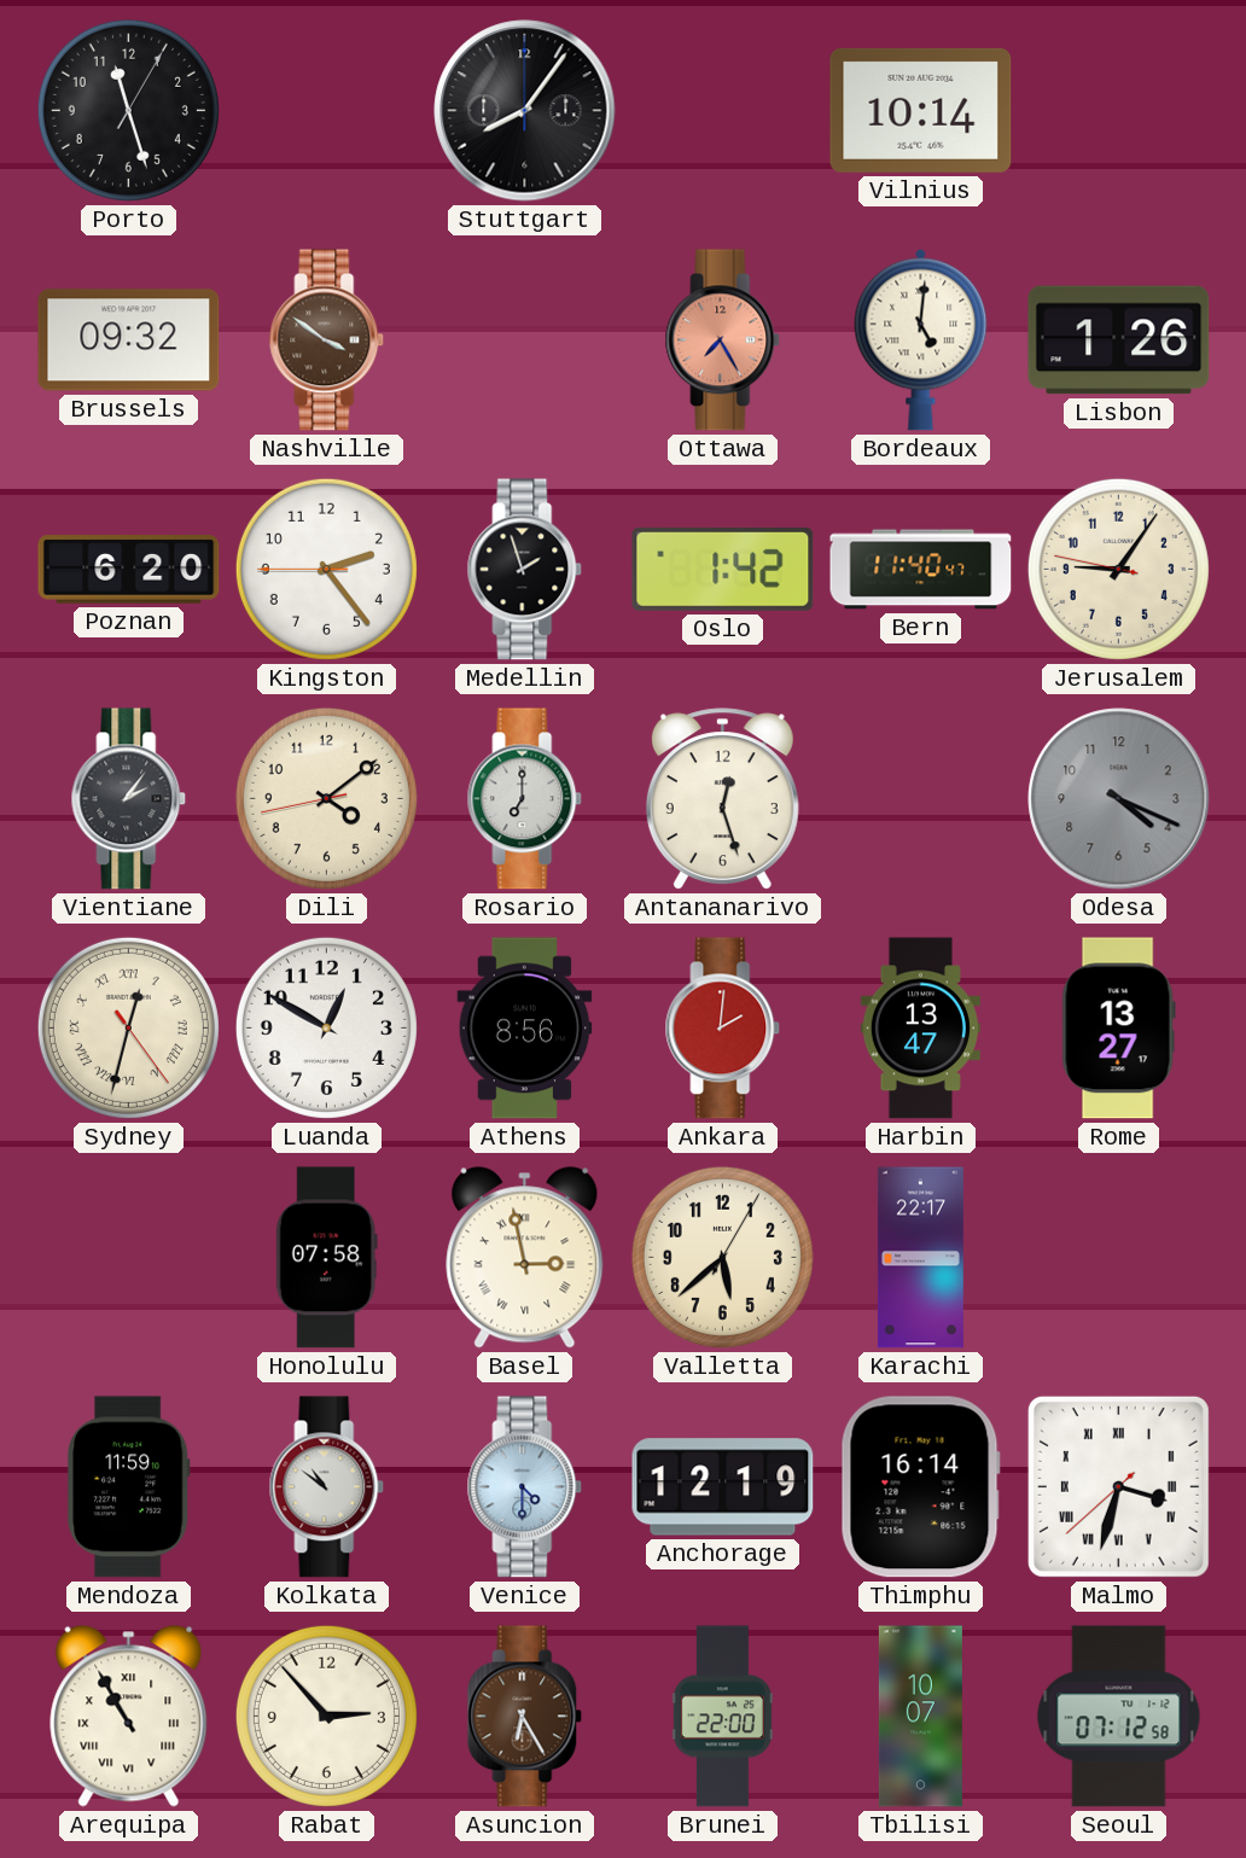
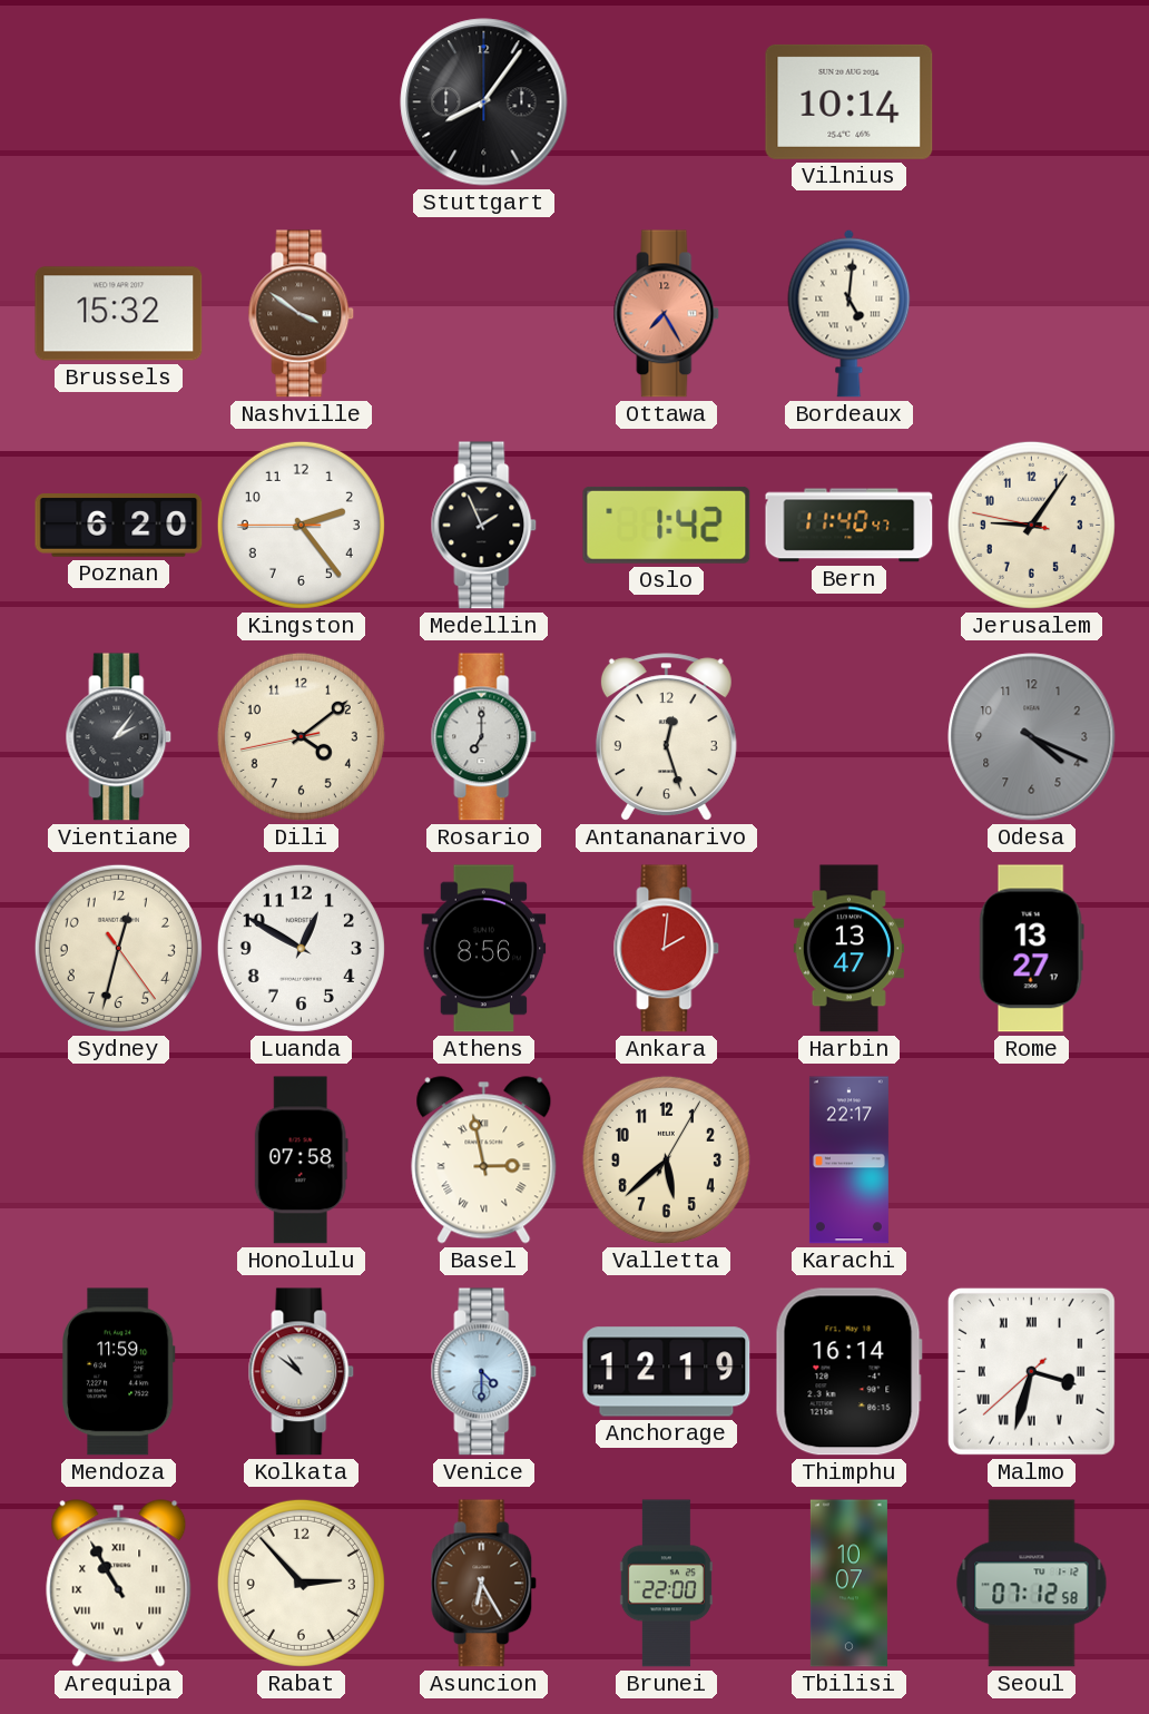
Porto: 11:27 -> none
Brussels: 09:32 -> 15:32
Lisbon: 1:26 -> none
Medellin: 1:57 -> 1:56
Sydney numerals: Roman -> Arabic
